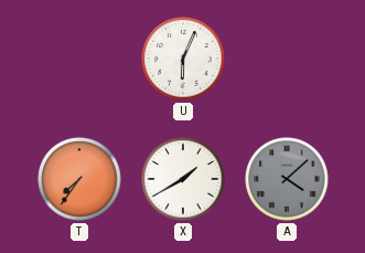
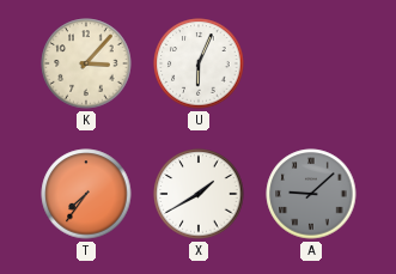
K: none -> 3:07
A: 4:08 -> 9:08
